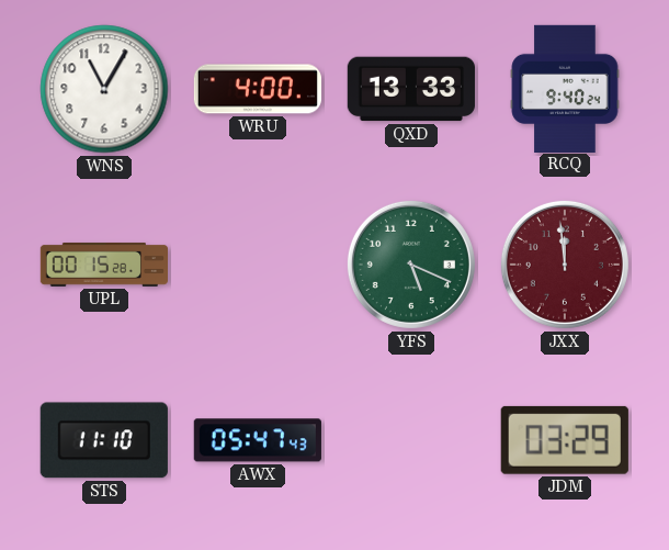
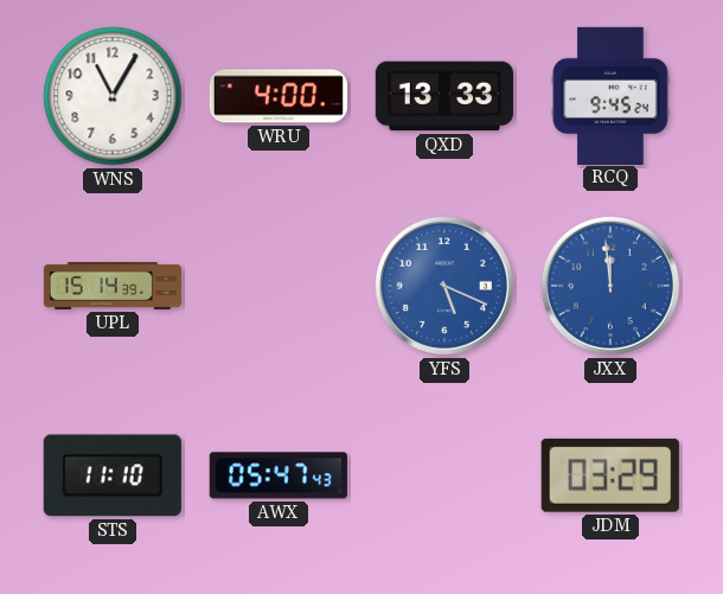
RCQ: 9:40 -> 9:45
UPL: 00:15 -> 15:14
YFS dial: green -> blue
JXX dial: burgundy -> blue
